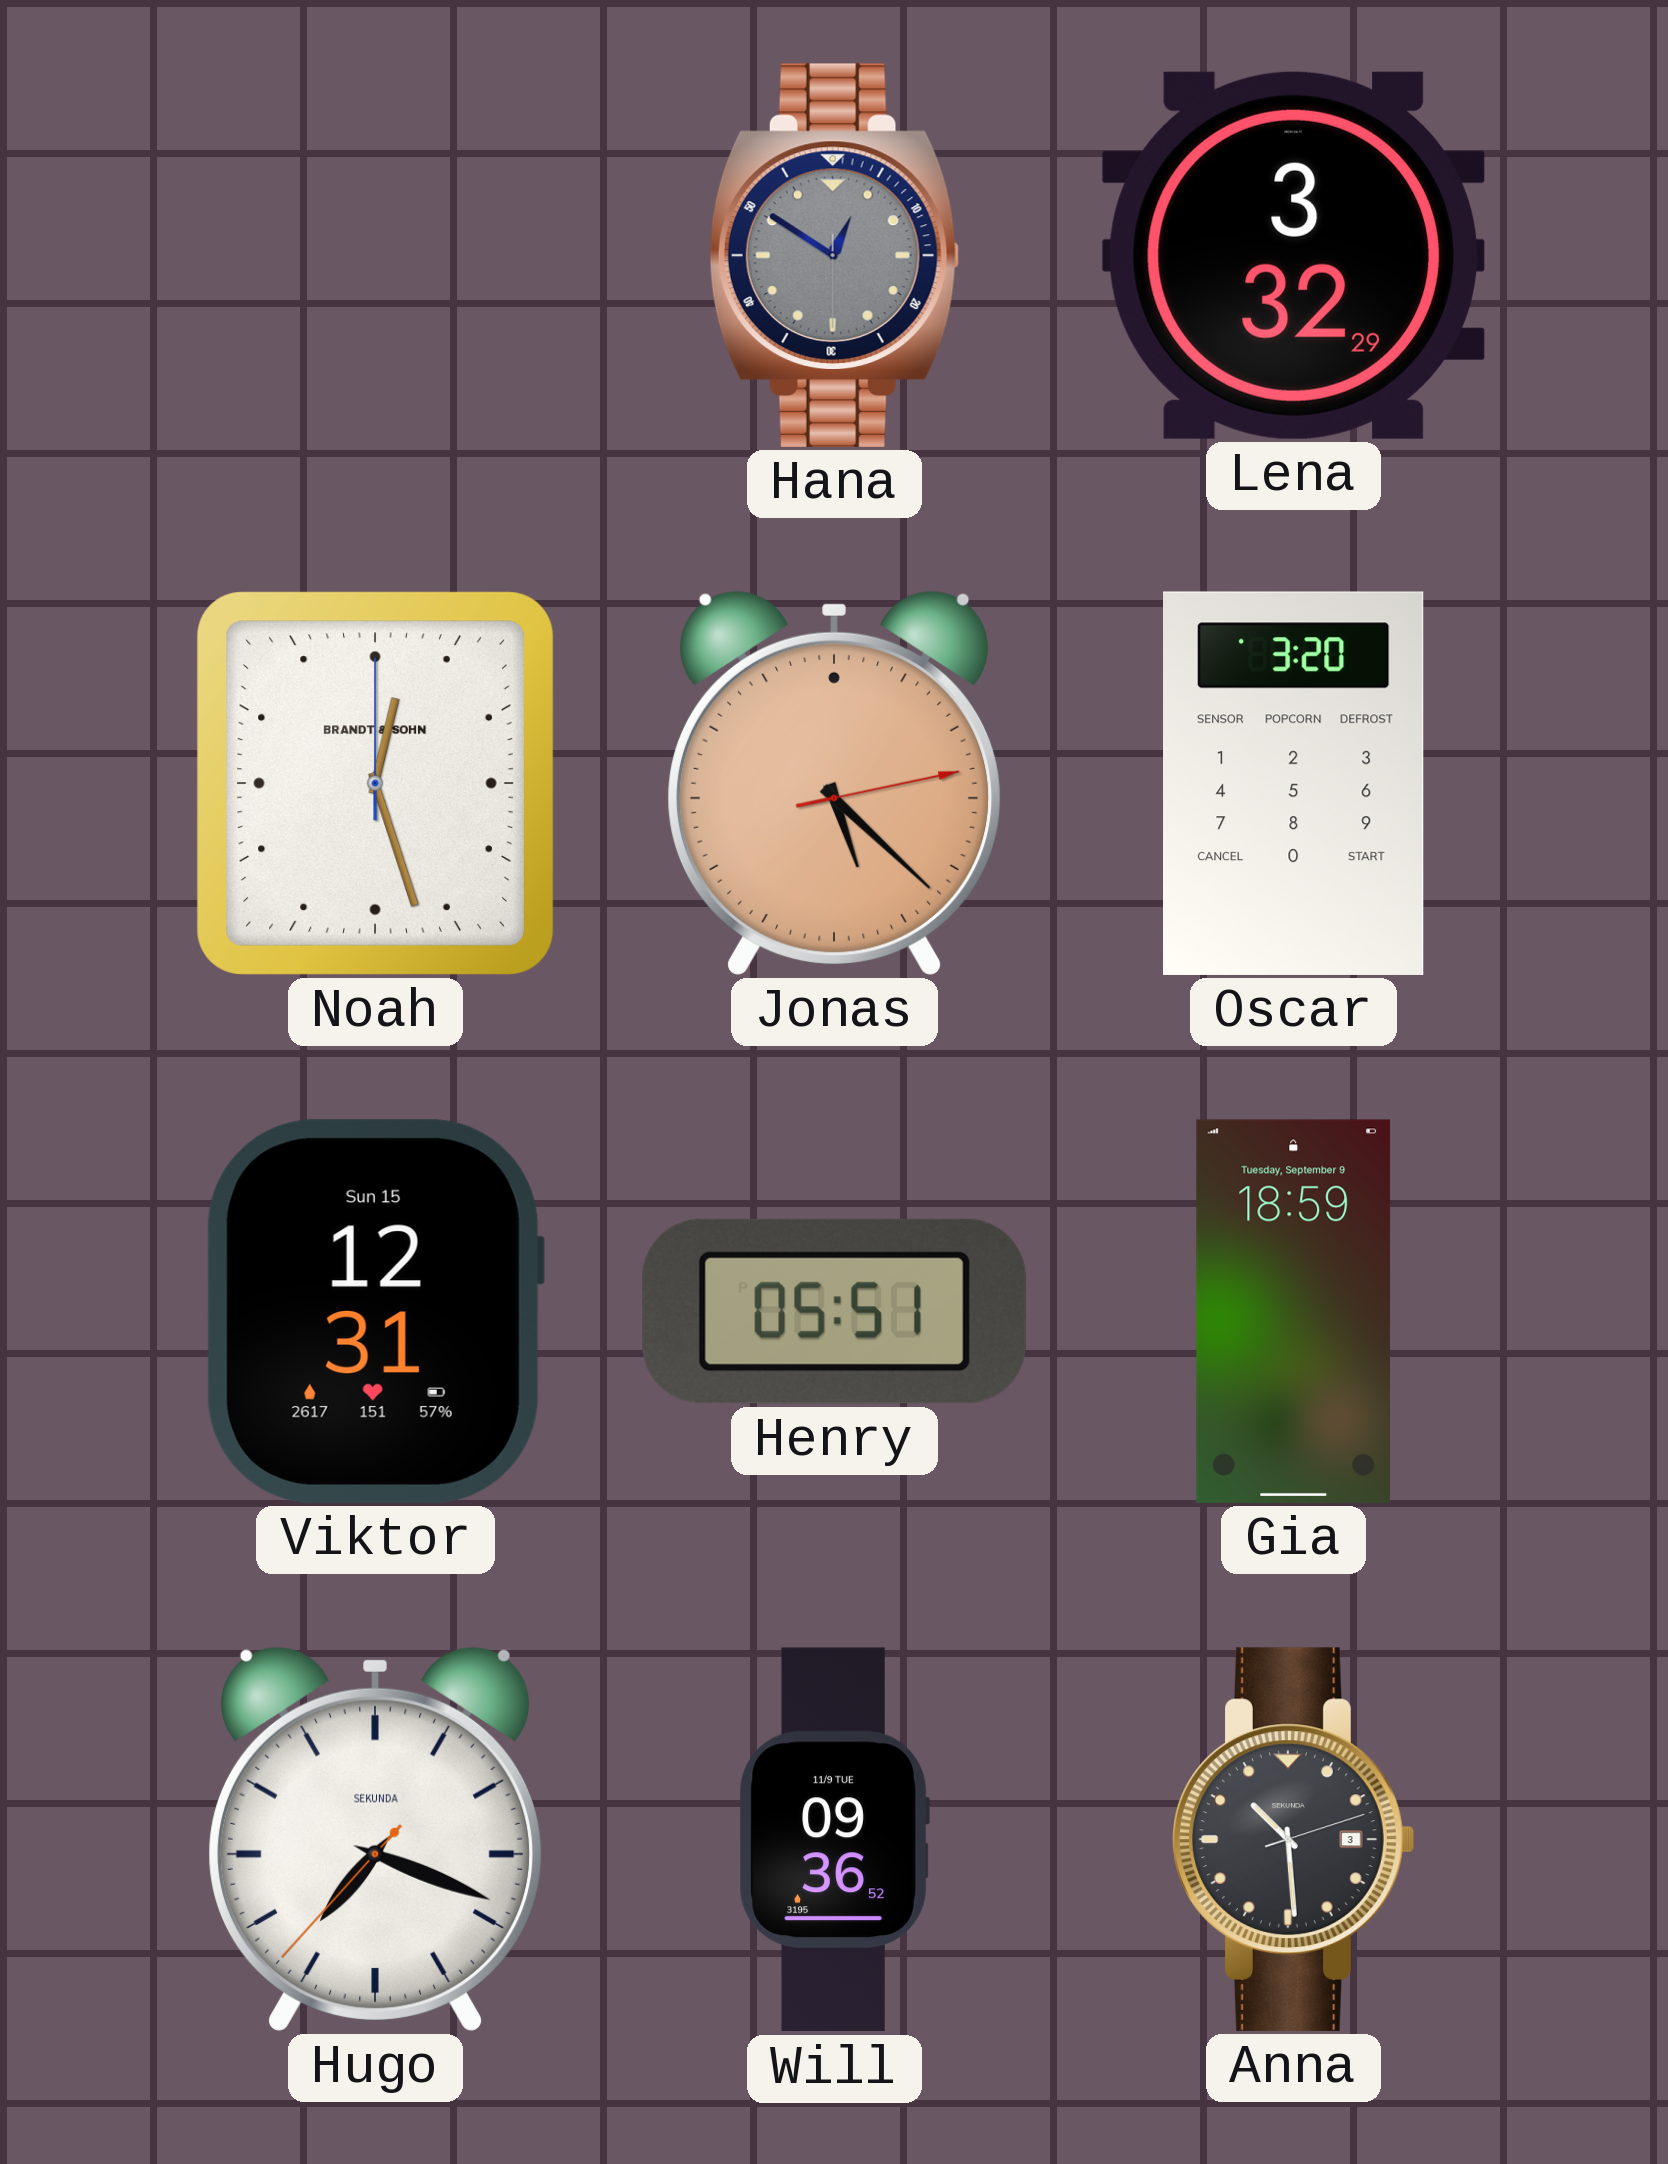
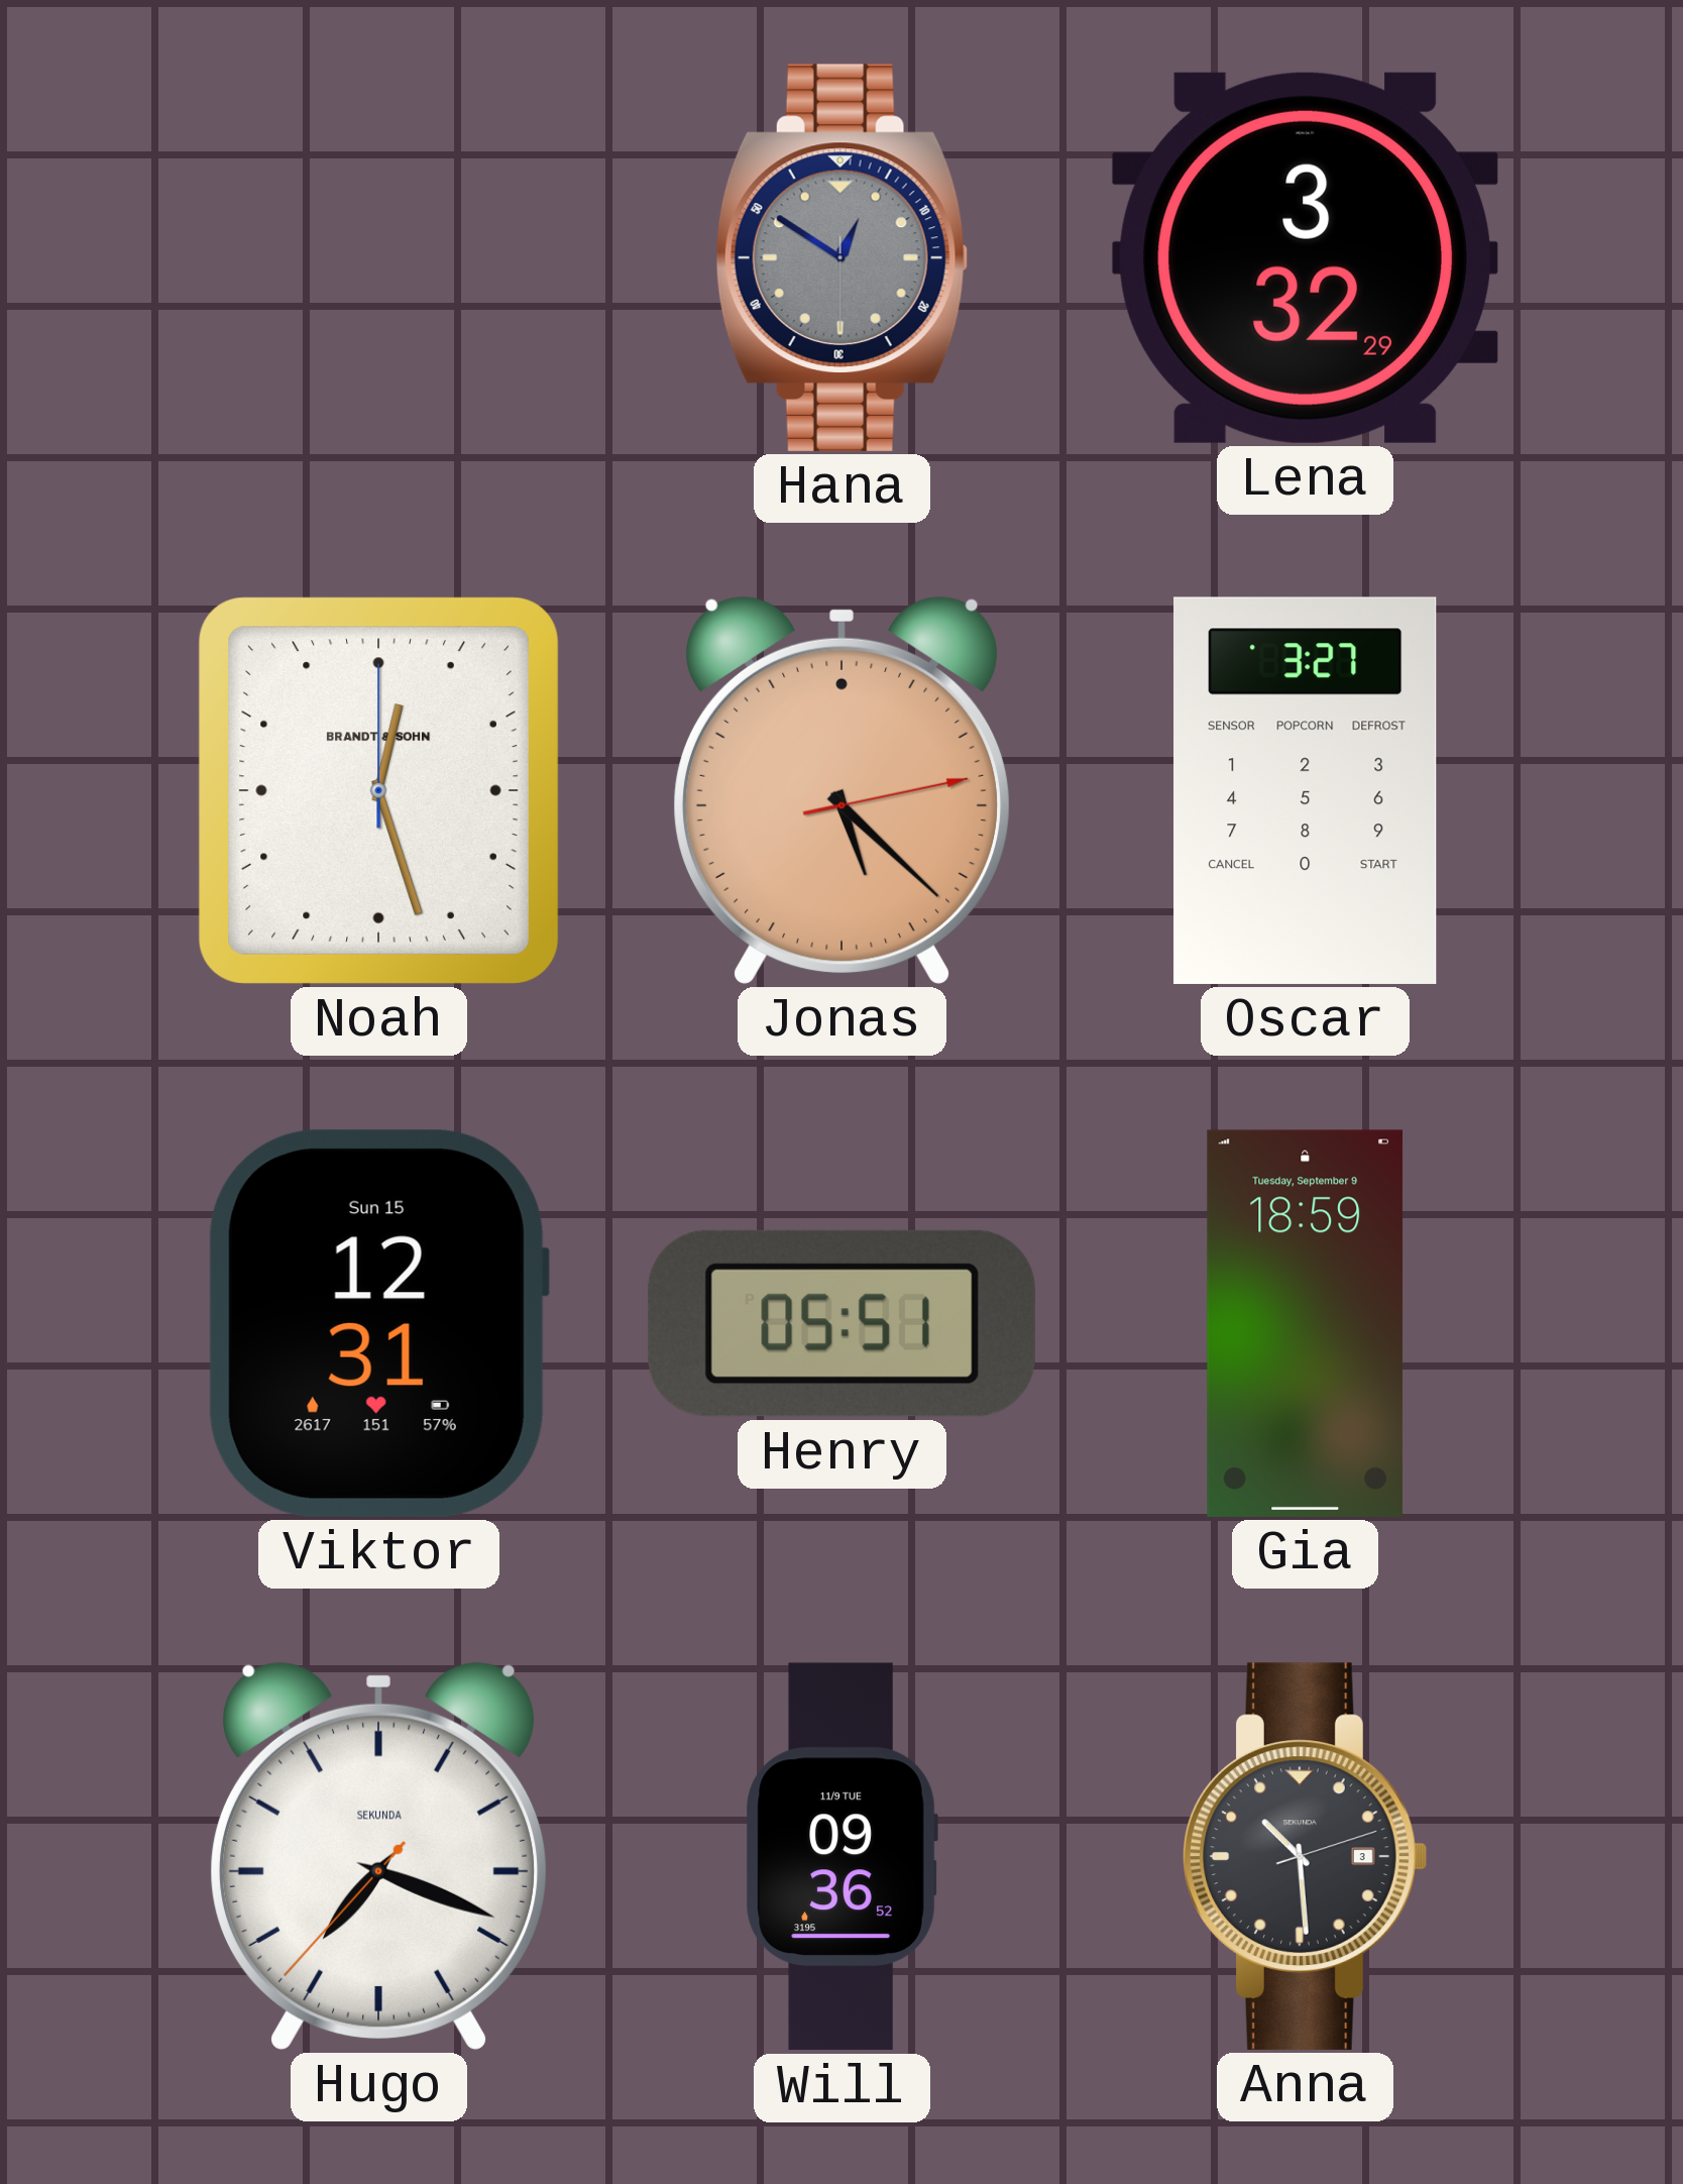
Oscar: 3:20 -> 3:27
